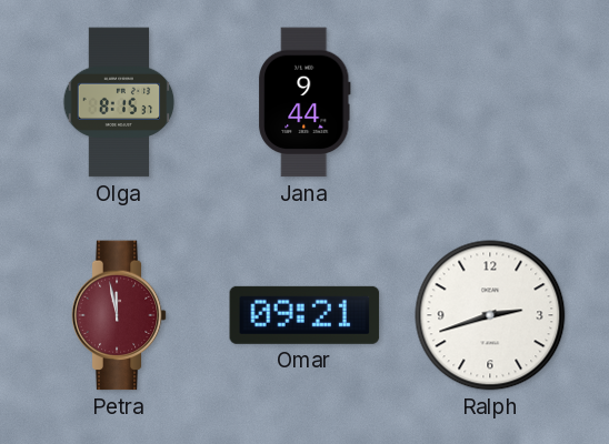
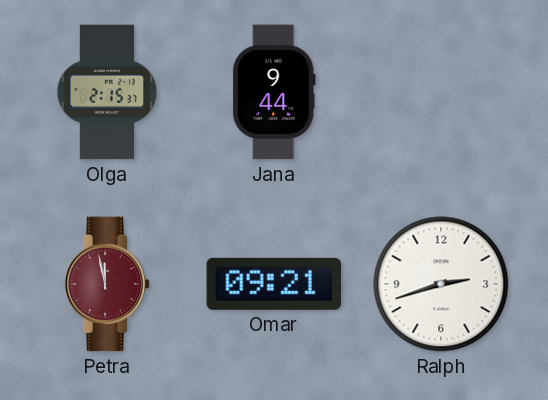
Olga: 8:15 -> 2:15
